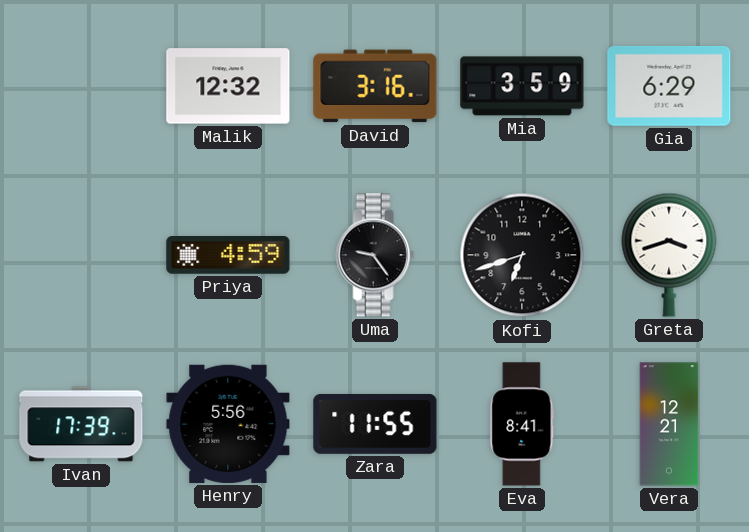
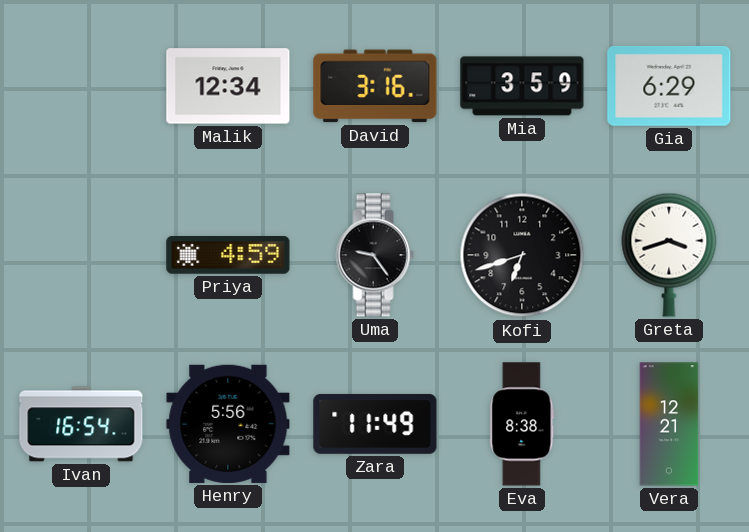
Malik: 12:32 -> 12:34
Ivan: 17:39 -> 16:54
Zara: 11:55 -> 11:49
Eva: 8:41 -> 8:38
